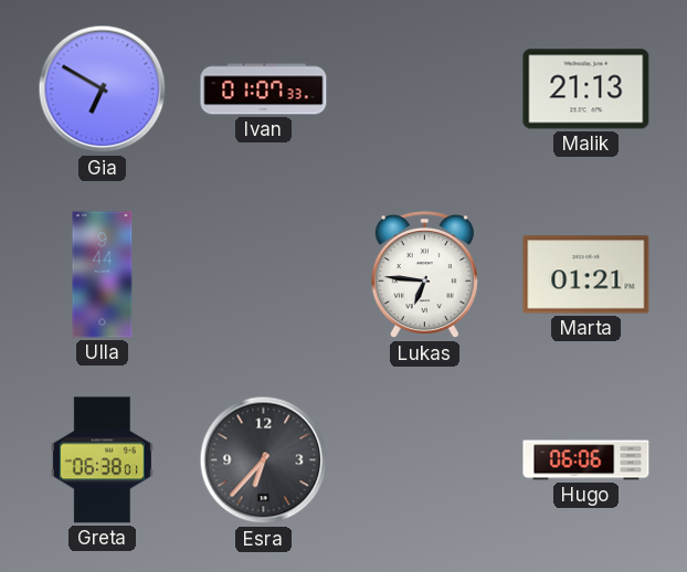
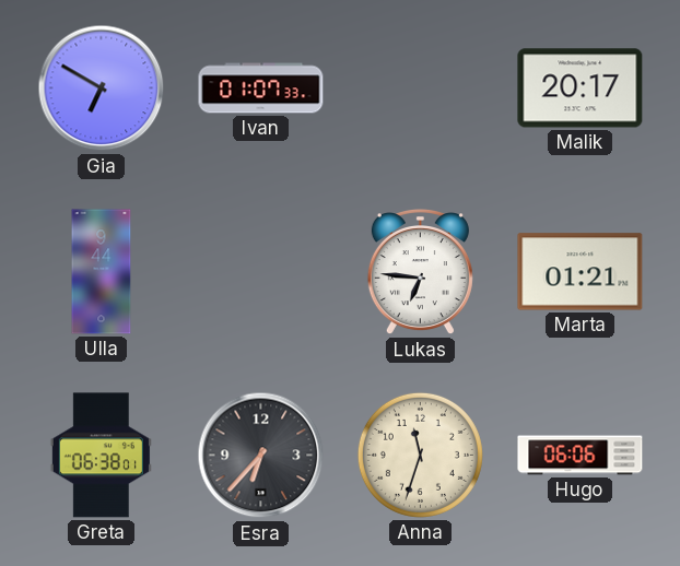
Malik: 21:13 -> 20:17
Anna: none -> 11:33
